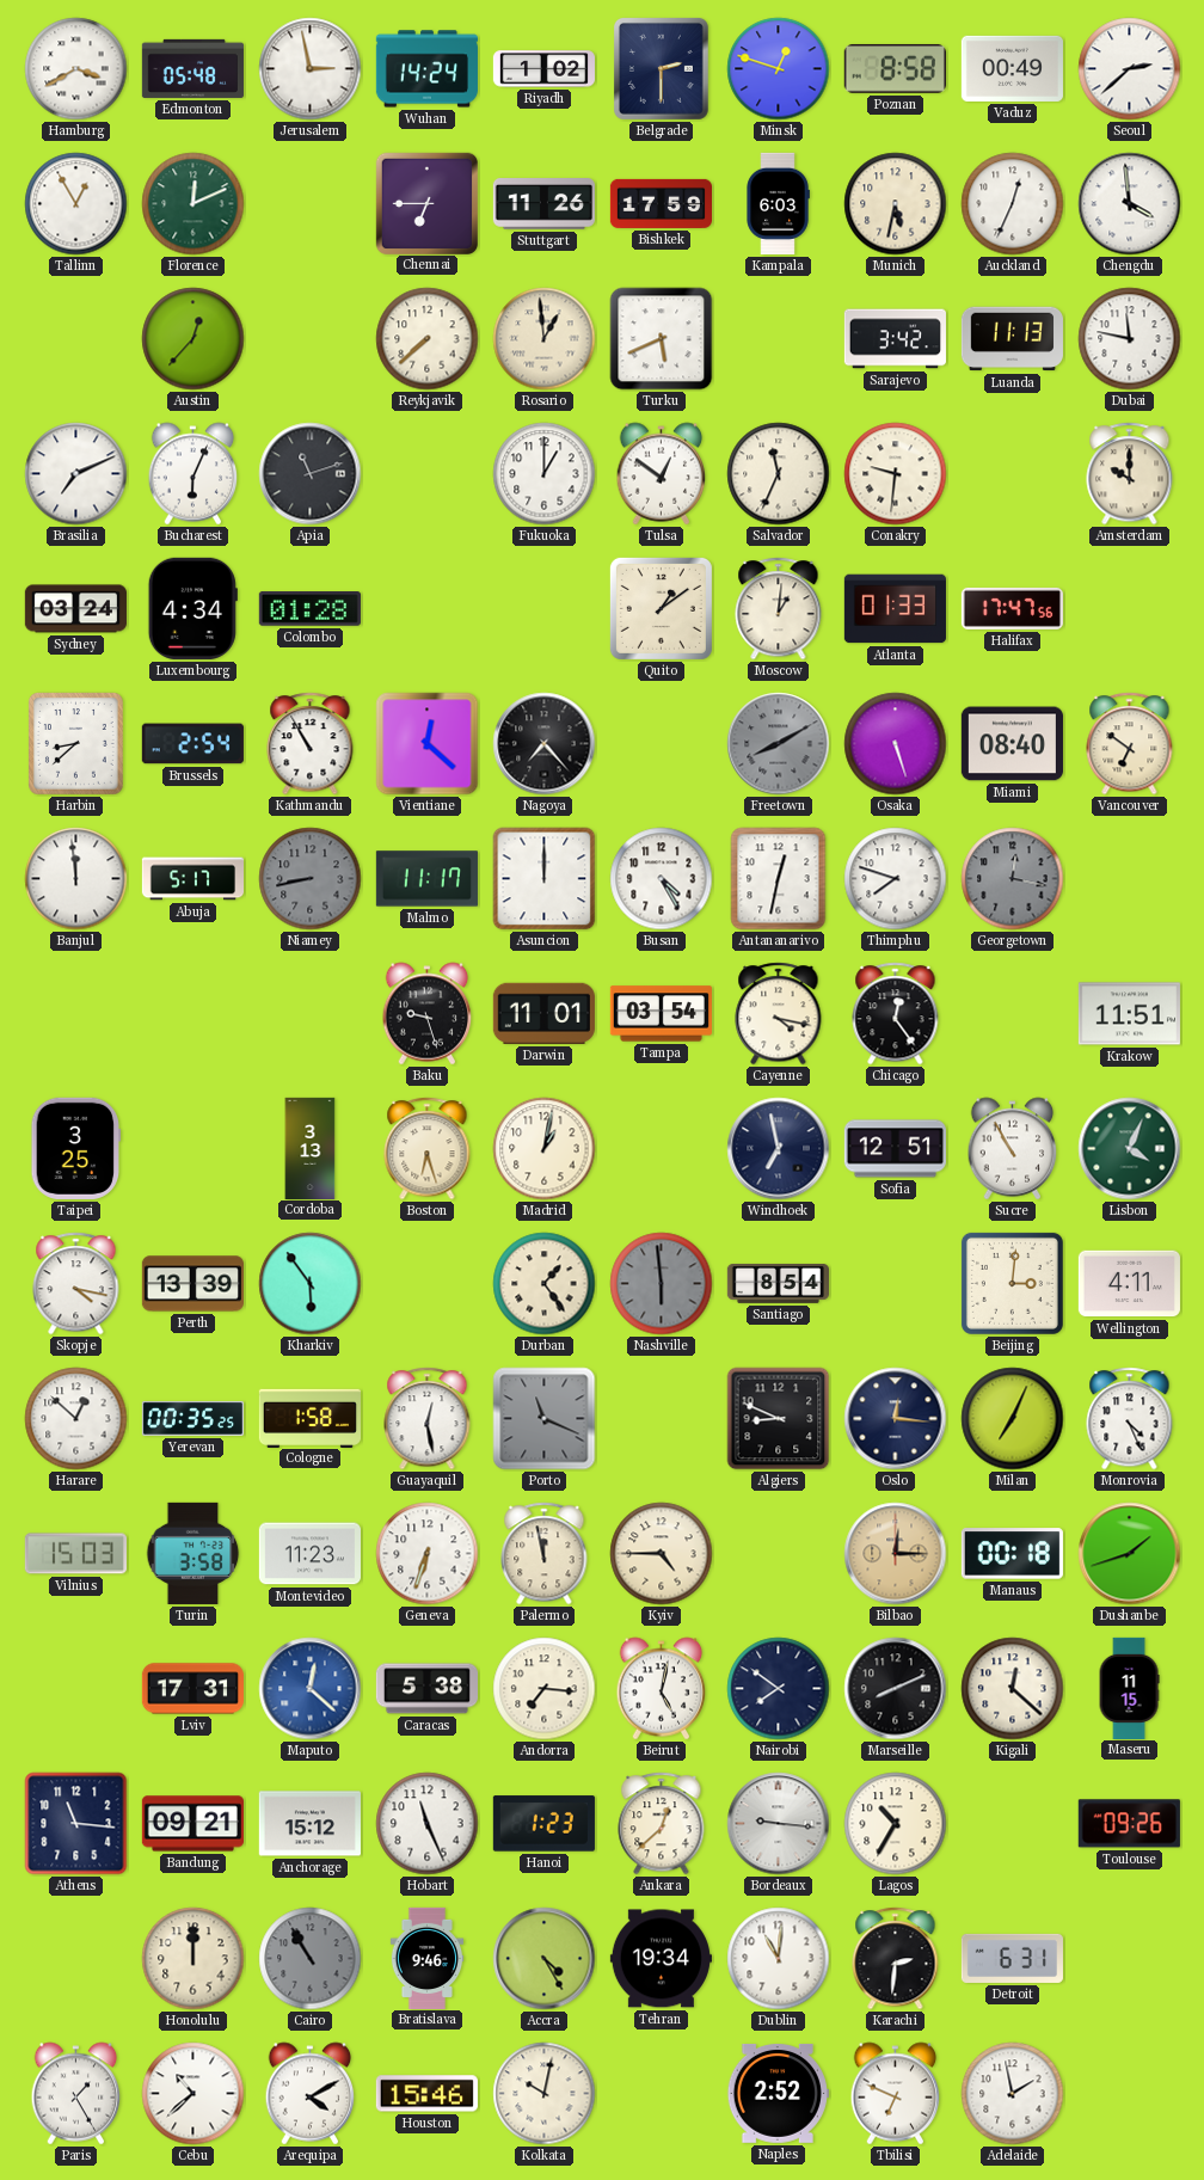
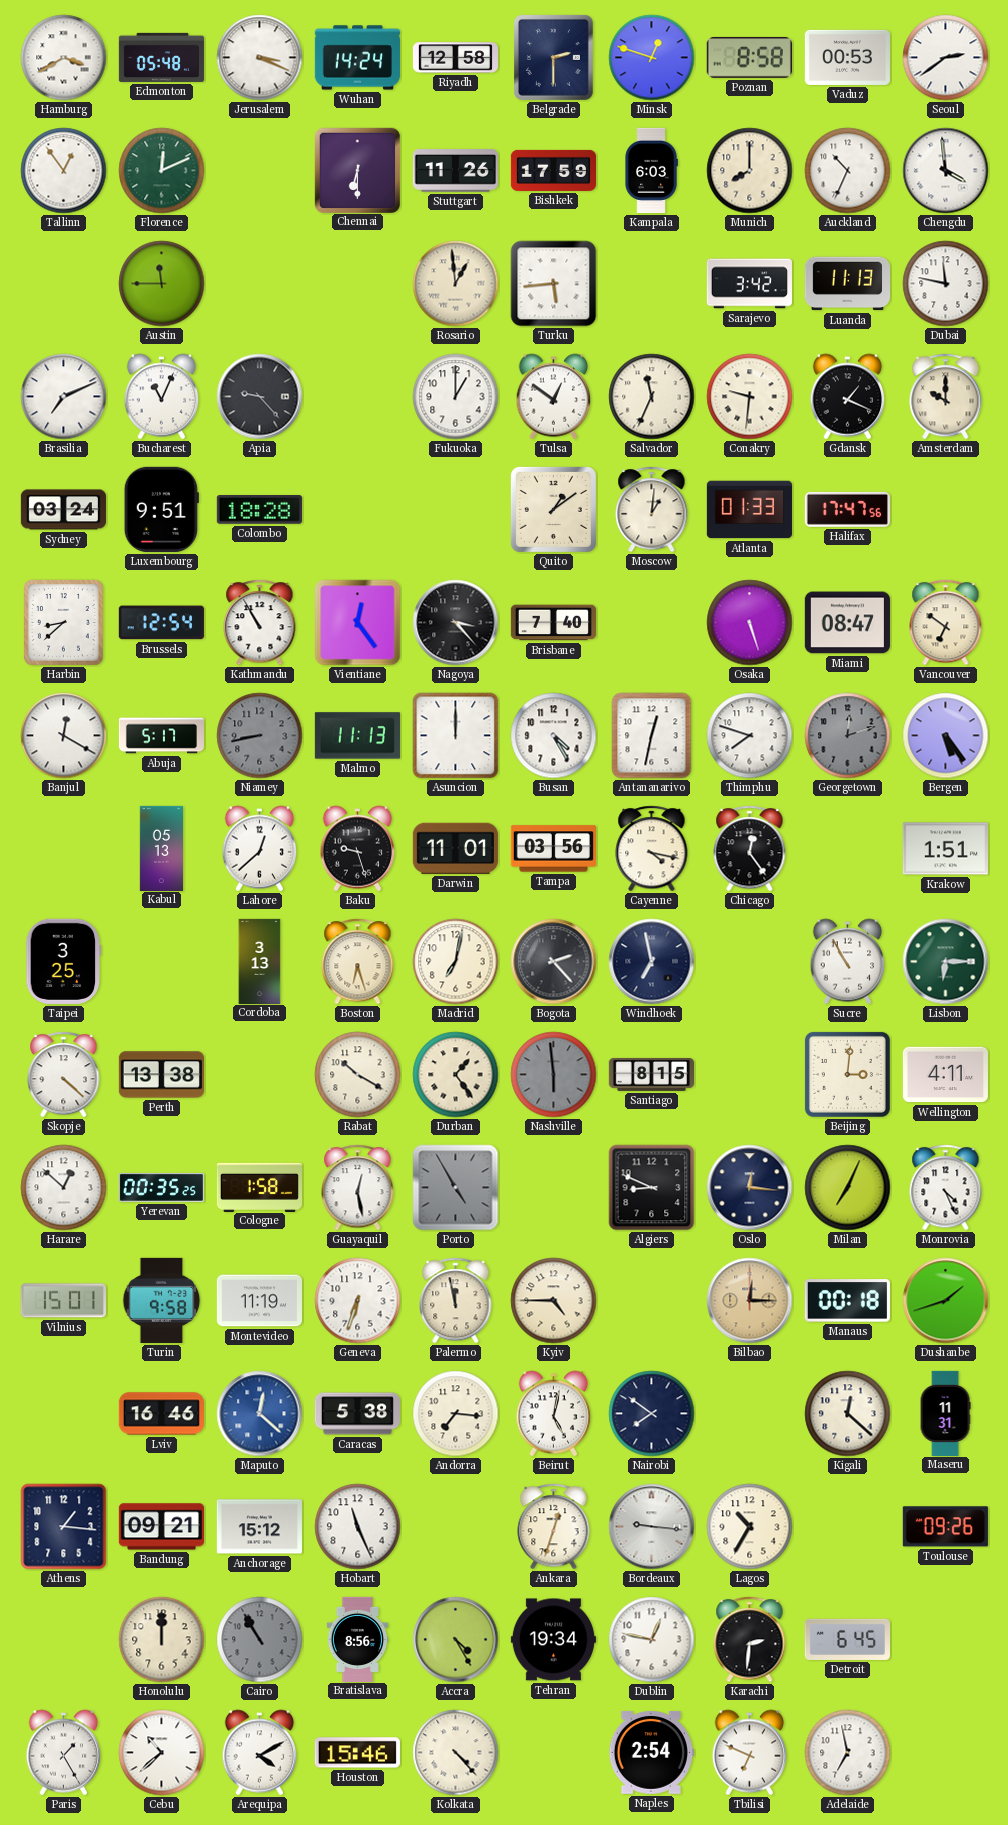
Jerusalem: 2:58 -> 3:19
Riyadh: 1:02 -> 12:58
Vaduz: 00:49 -> 00:53
Seoul: 2:38 -> 2:39
Tallinn: 12:55 -> 12:54
Chennai: 6:45 -> 6:30
Munich: 5:32 -> 8:00
Auckland: 12:34 -> 10:34
Austin: 12:37 -> 11:45
Reykjavik: 7:38 -> none
Turku: 5:41 -> 5:44
Bucharest: 6:04 -> 11:04
Apia: 11:12 -> 9:23
Gdansk: none -> 1:19
Luxembourg: 4:34 -> 9:51
Colombo: 01:28 -> 18:28
Brussels: 2:54 -> 12:54
Vientiane: 12:22 -> 12:24
Nagoya: 7:23 -> 3:23
Brisbane: none -> 7:40
Freetown: 8:10 -> none
Miami: 08:40 -> 08:47
Banjul: 11:59 -> 12:20
Malmo: 11:17 -> 11:13
Georgetown: 12:17 -> 12:12
Bergen: none -> 5:24
Kabul: none -> 05:13
Lahore: none -> 12:38
Tampa: 03:54 -> 03:56
Krakow: 11:51 -> 1:51
Madrid: 1:02 -> 7:02
Bogota: none -> 2:23
Sofia: 12:51 -> none
Lisbon: 4:04 -> 6:15
Skopje: 4:17 -> 4:22
Perth: 13:39 -> 13:38
Kharkiv: 5:54 -> none
Rabat: none -> 10:20
Santiago: 8:54 -> 8:15
Porto: 11:19 -> 4:55
Vilnius: 15:03 -> 15:01
Turin: 3:58 -> 9:58
Montevideo: 11:23 -> 11:19
Lviv: 17:31 -> 16:46
Marseille: 8:11 -> none
Maseru: 11:15 -> 11:31
Athens: 11:16 -> 1:16
Hanoi: 1:23 -> none
Ankara: 12:38 -> 12:33
Bratislava: 9:46 -> 8:56
Dublin: 11:01 -> 12:47
Detroit: 6:31 -> 6:45
Kolkata: 10:02 -> 4:23
Naples: 2:52 -> 2:54
Adelaide: 1:58 -> 6:58
